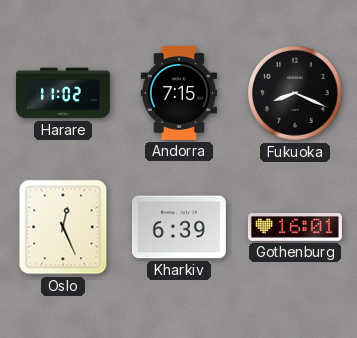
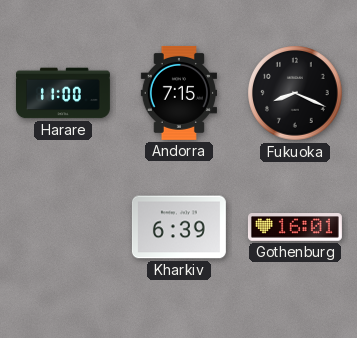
Harare: 11:02 -> 11:00
Oslo: 12:26 -> none
